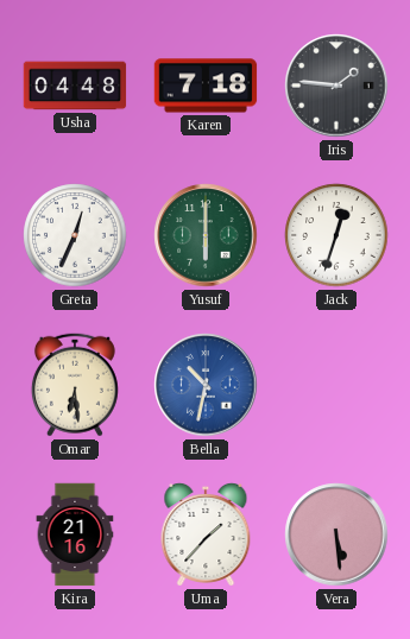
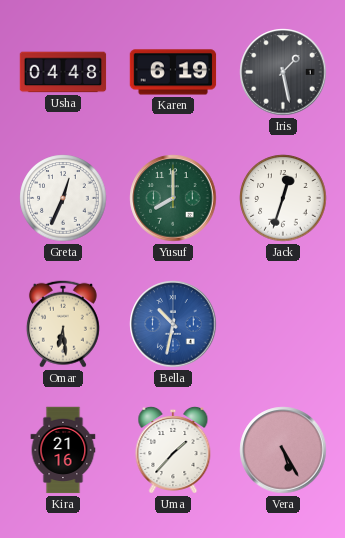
Karen: 7:18 -> 6:19
Iris: 1:46 -> 1:28
Yusuf: 6:00 -> 8:00
Vera: 5:29 -> 5:25
